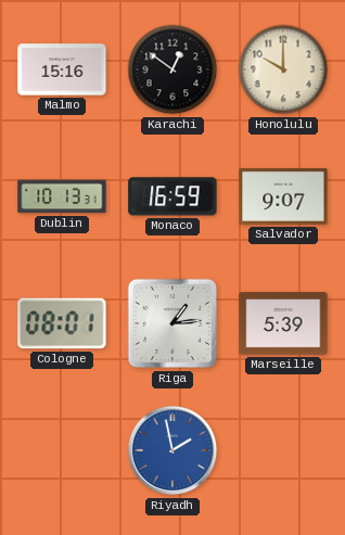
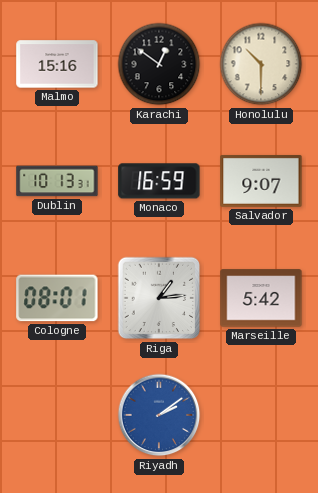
Honolulu: 10:00 -> 10:30
Marseille: 5:39 -> 5:42
Riyadh: 1:58 -> 2:09
